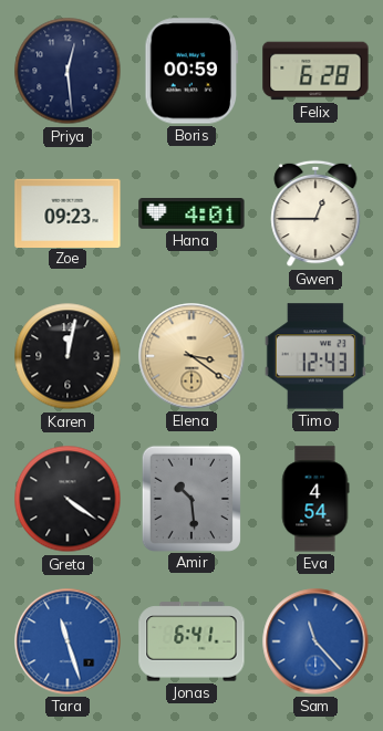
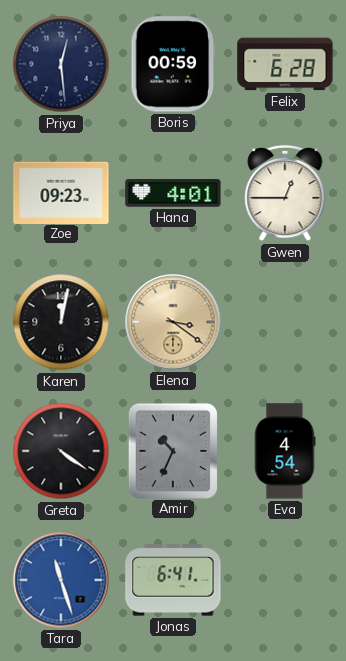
Timo: 12:43 -> none
Amir: 10:29 -> 10:34
Sam: 11:23 -> none
